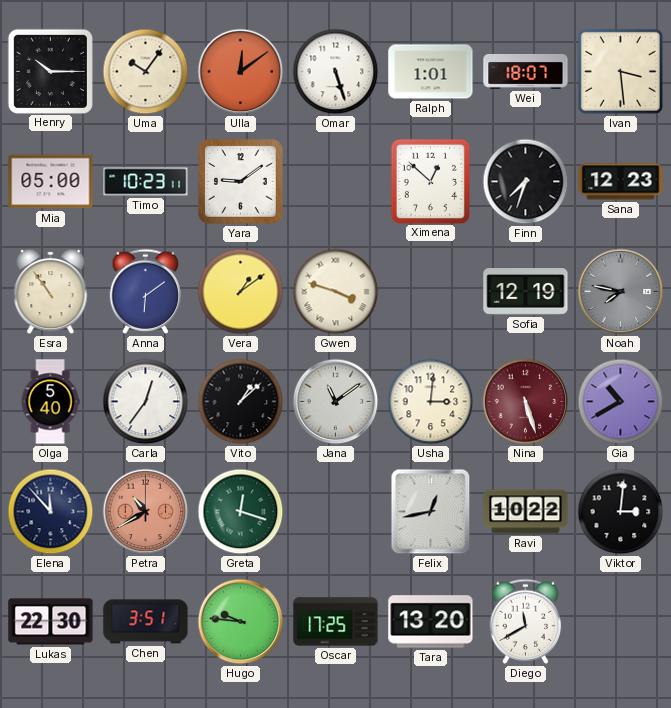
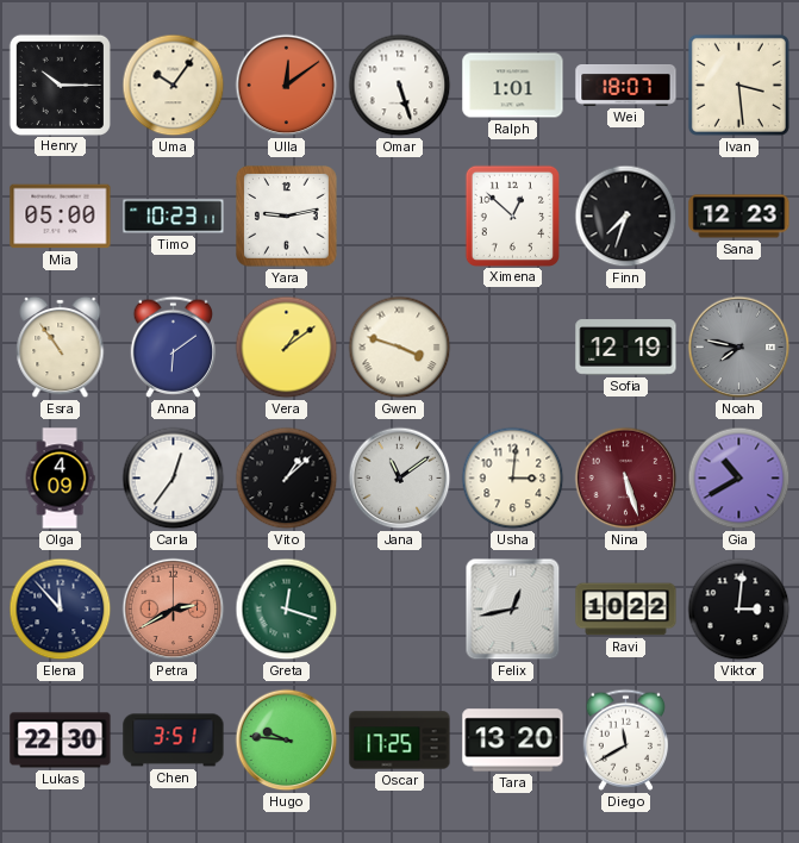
Yara: 9:09 -> 9:13
Olga: 5:40 -> 4:09
Petra: 10:40 -> 2:40
